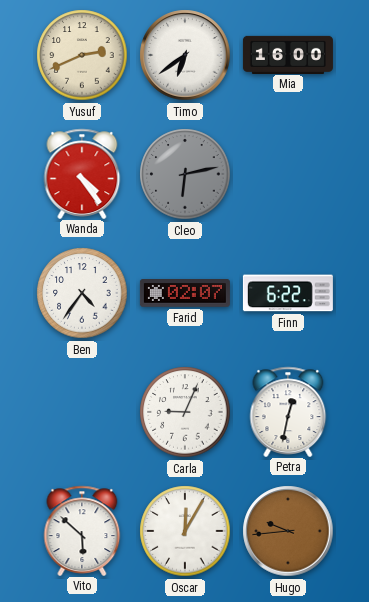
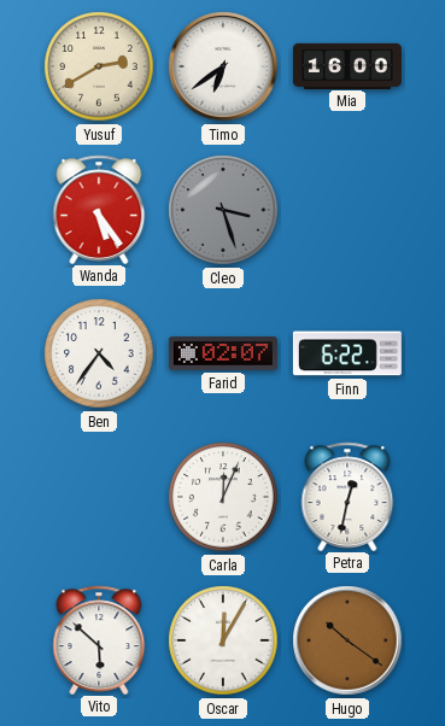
Yusuf: 2:41 -> 2:40
Wanda: 4:24 -> 5:24
Cleo: 6:13 -> 3:27
Carla: 9:04 -> 12:04
Hugo: 9:44 -> 10:21
